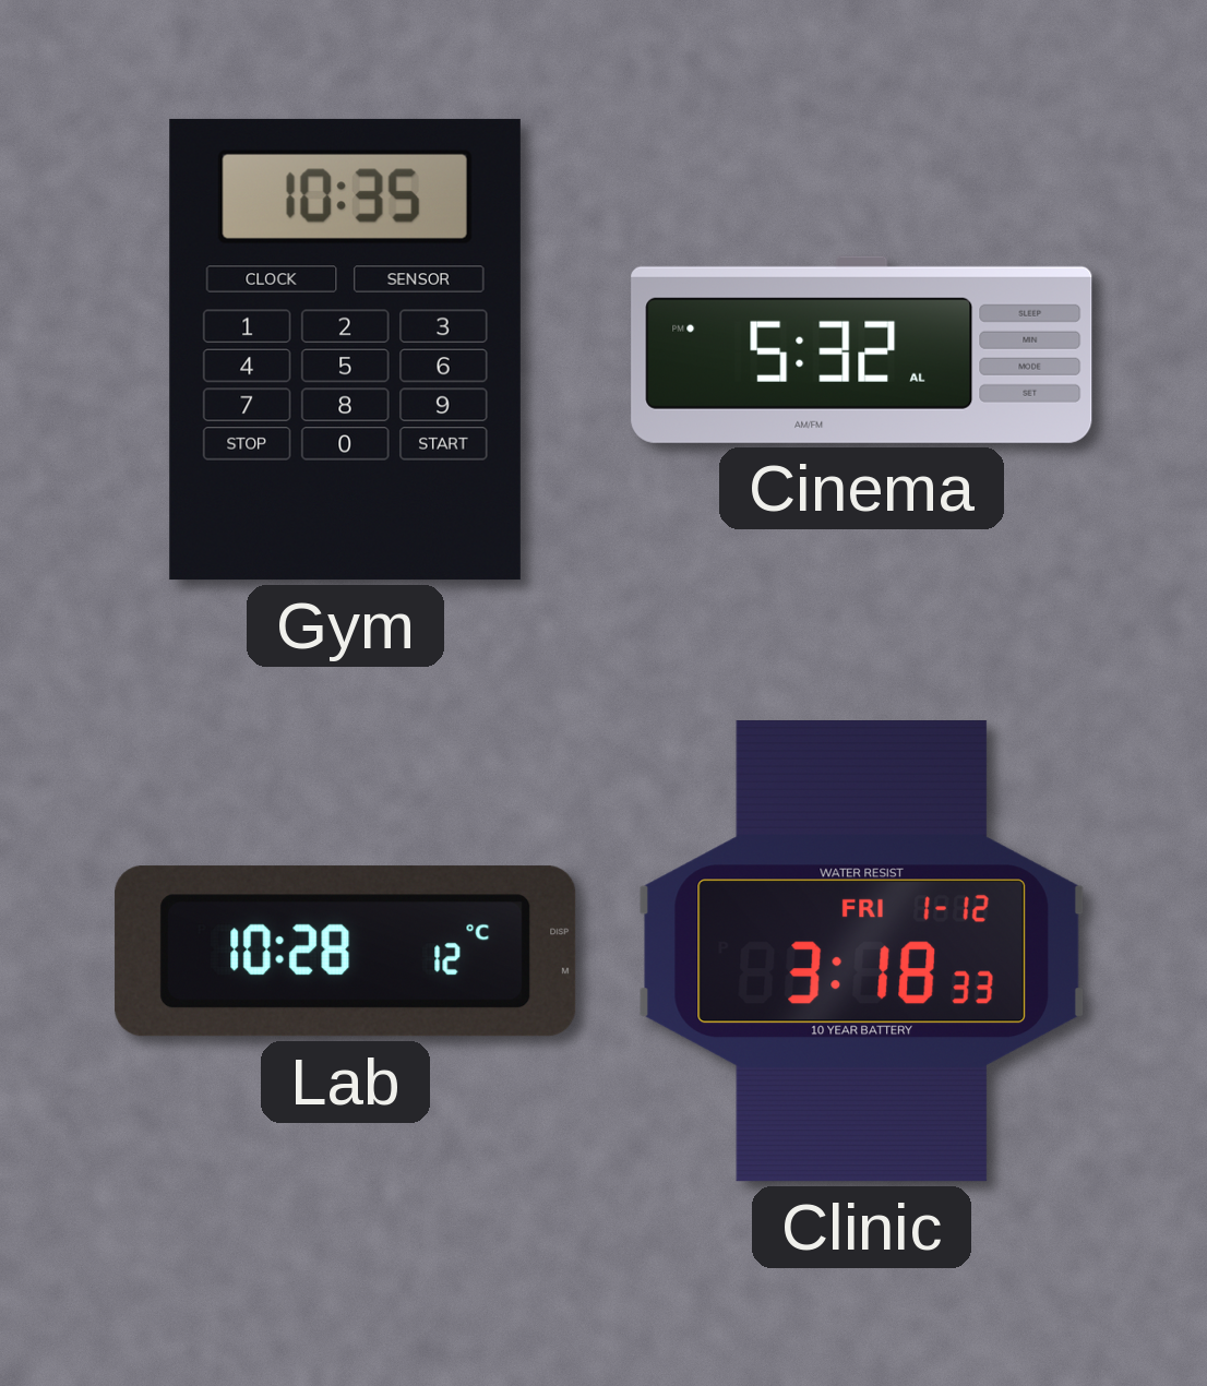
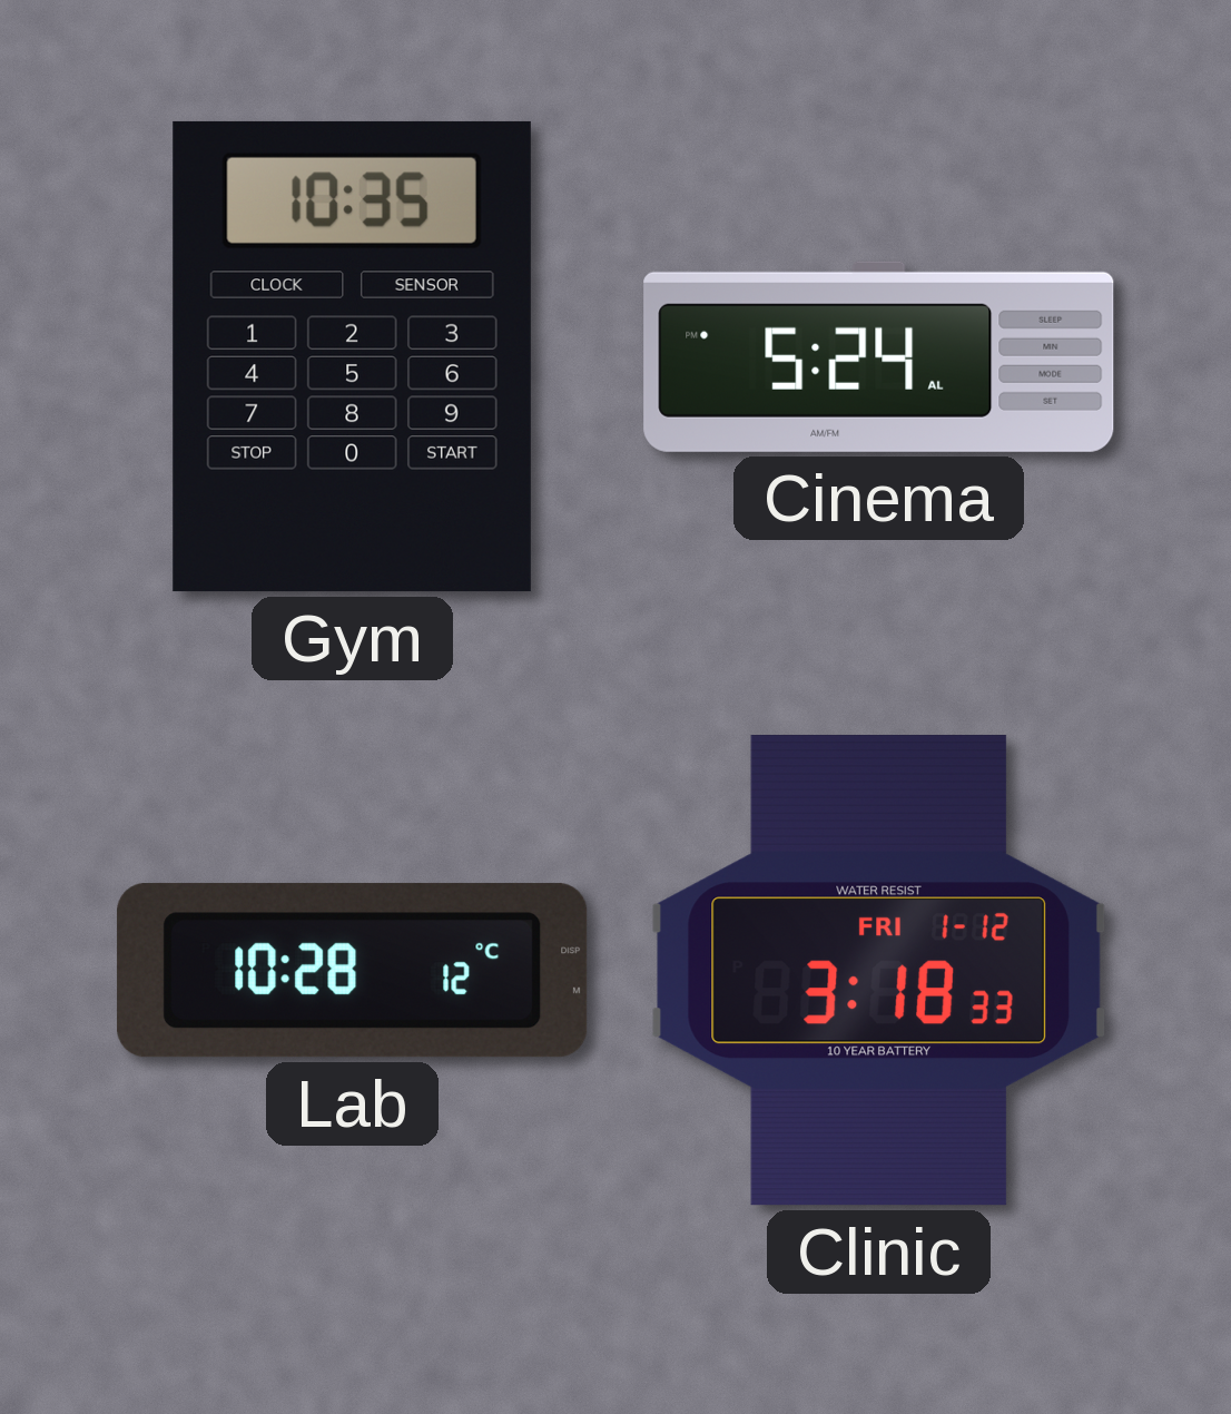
Cinema: 5:32 -> 5:24
